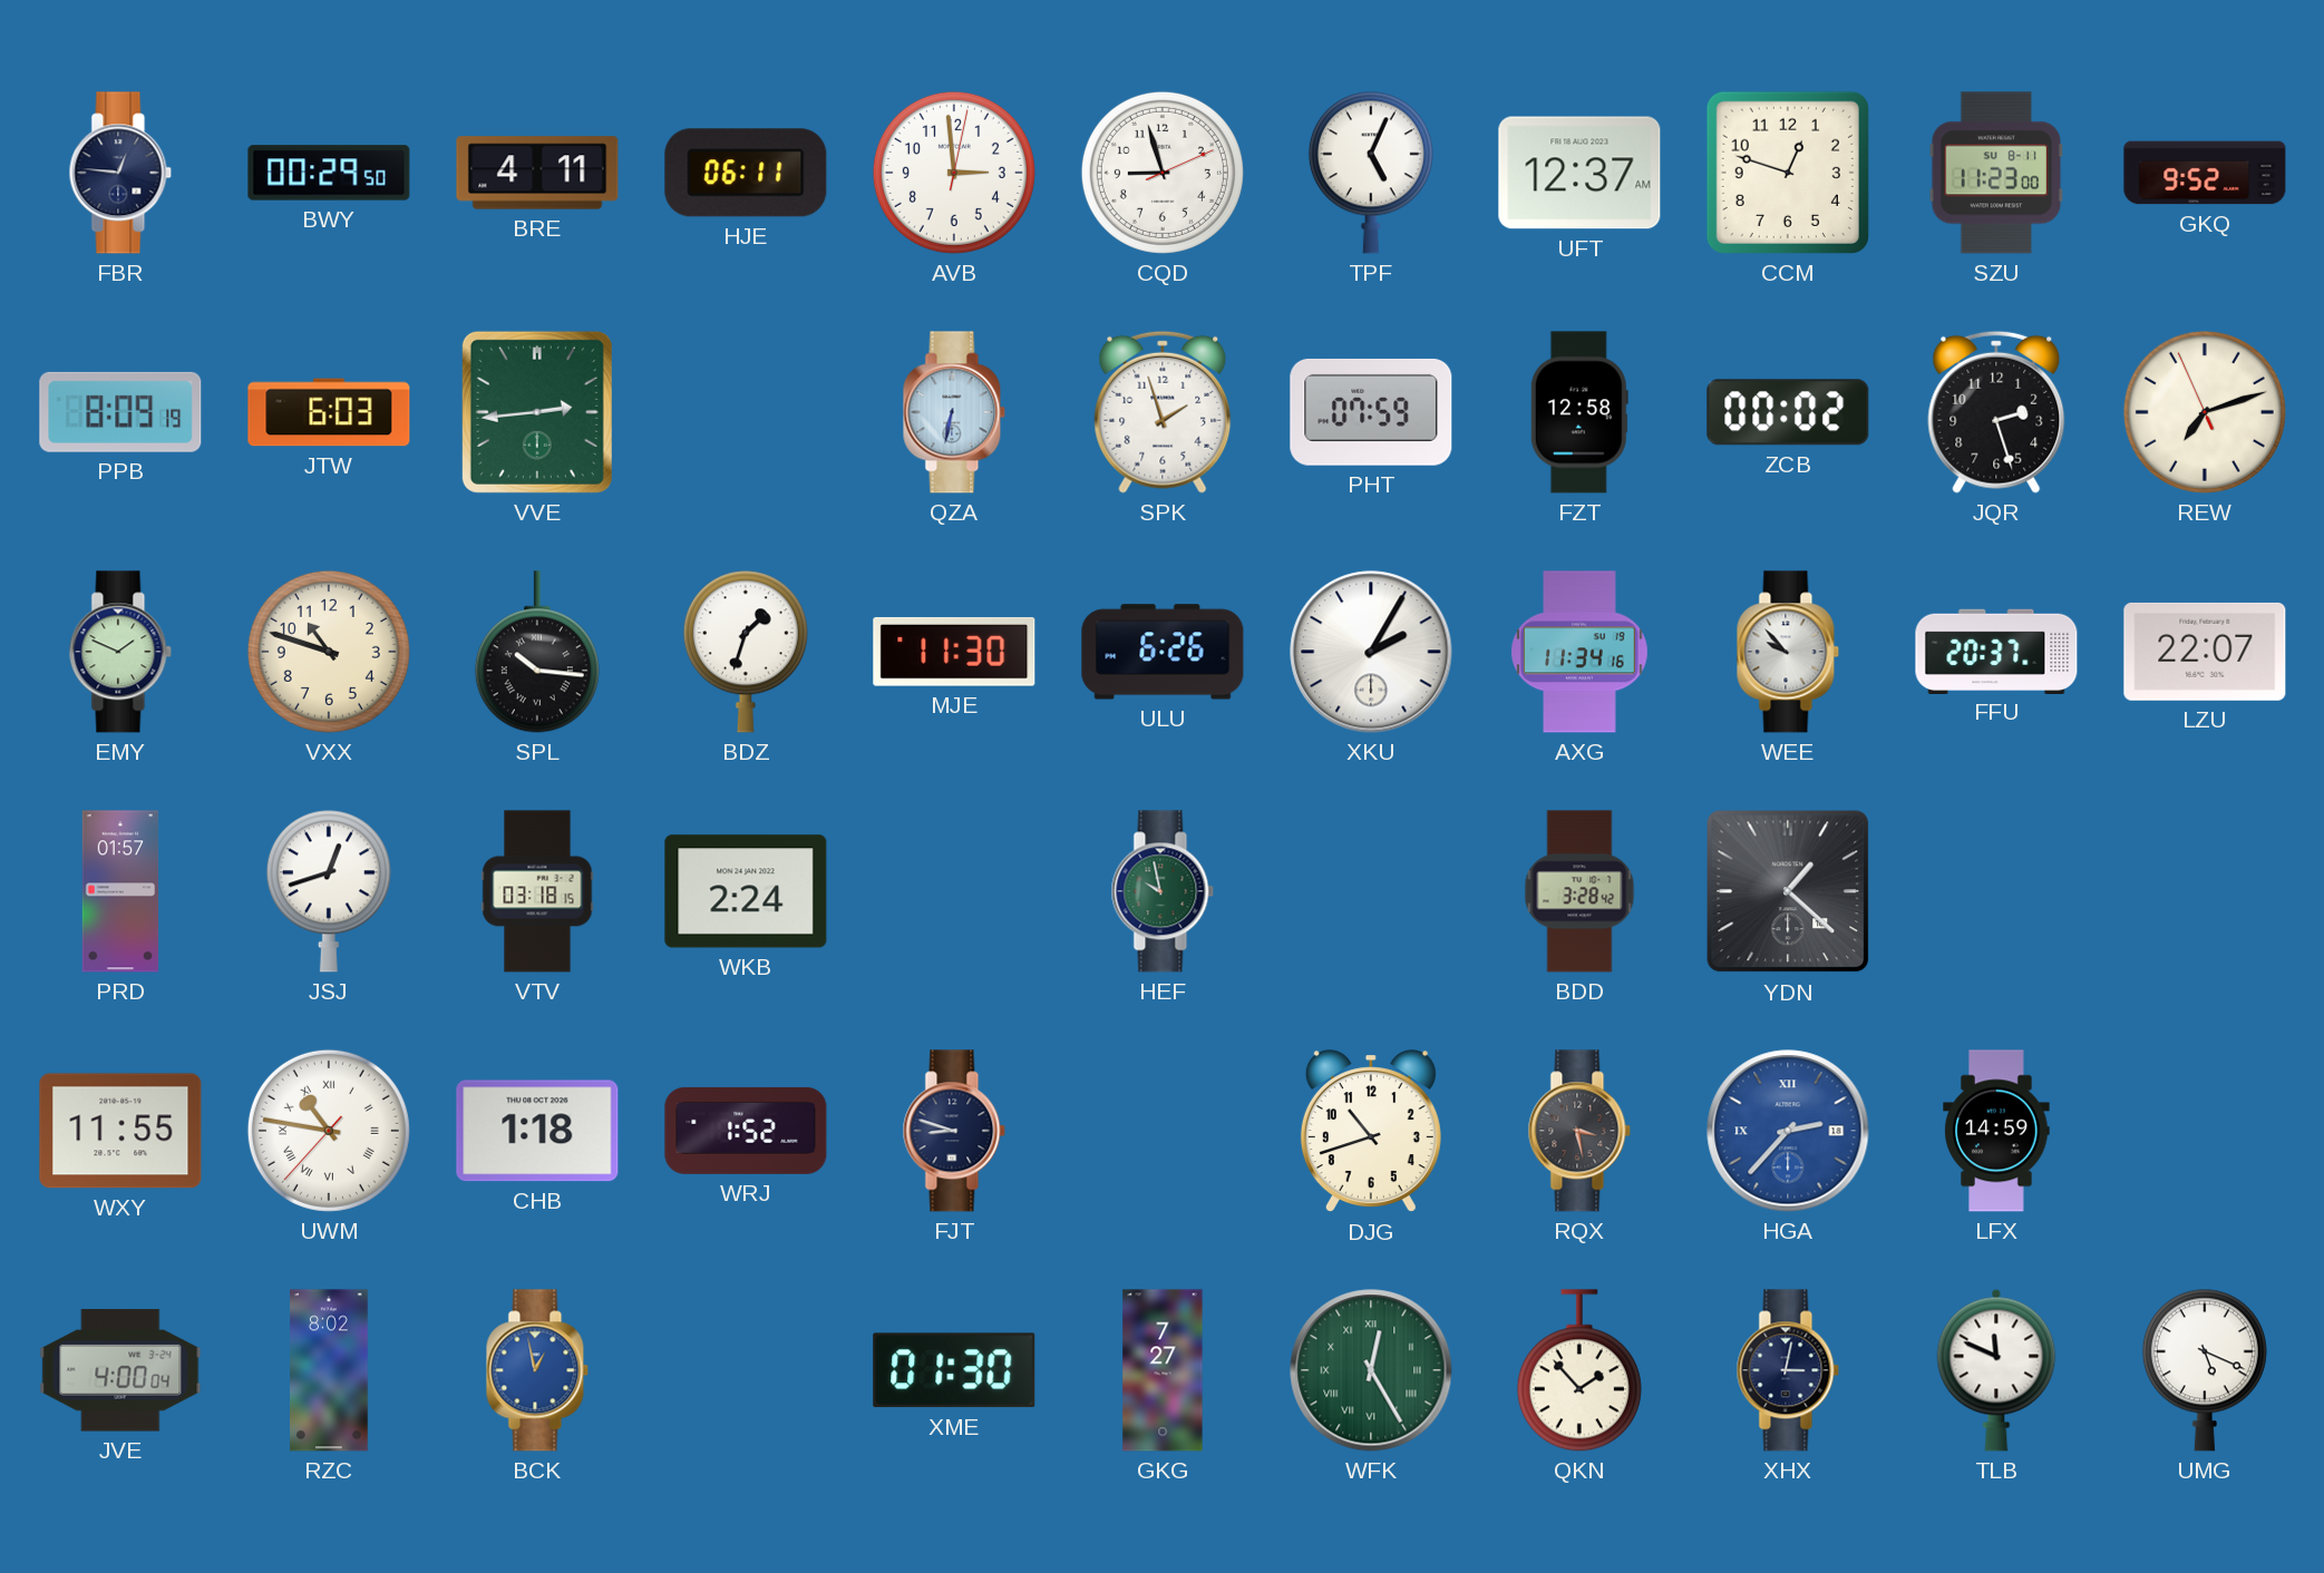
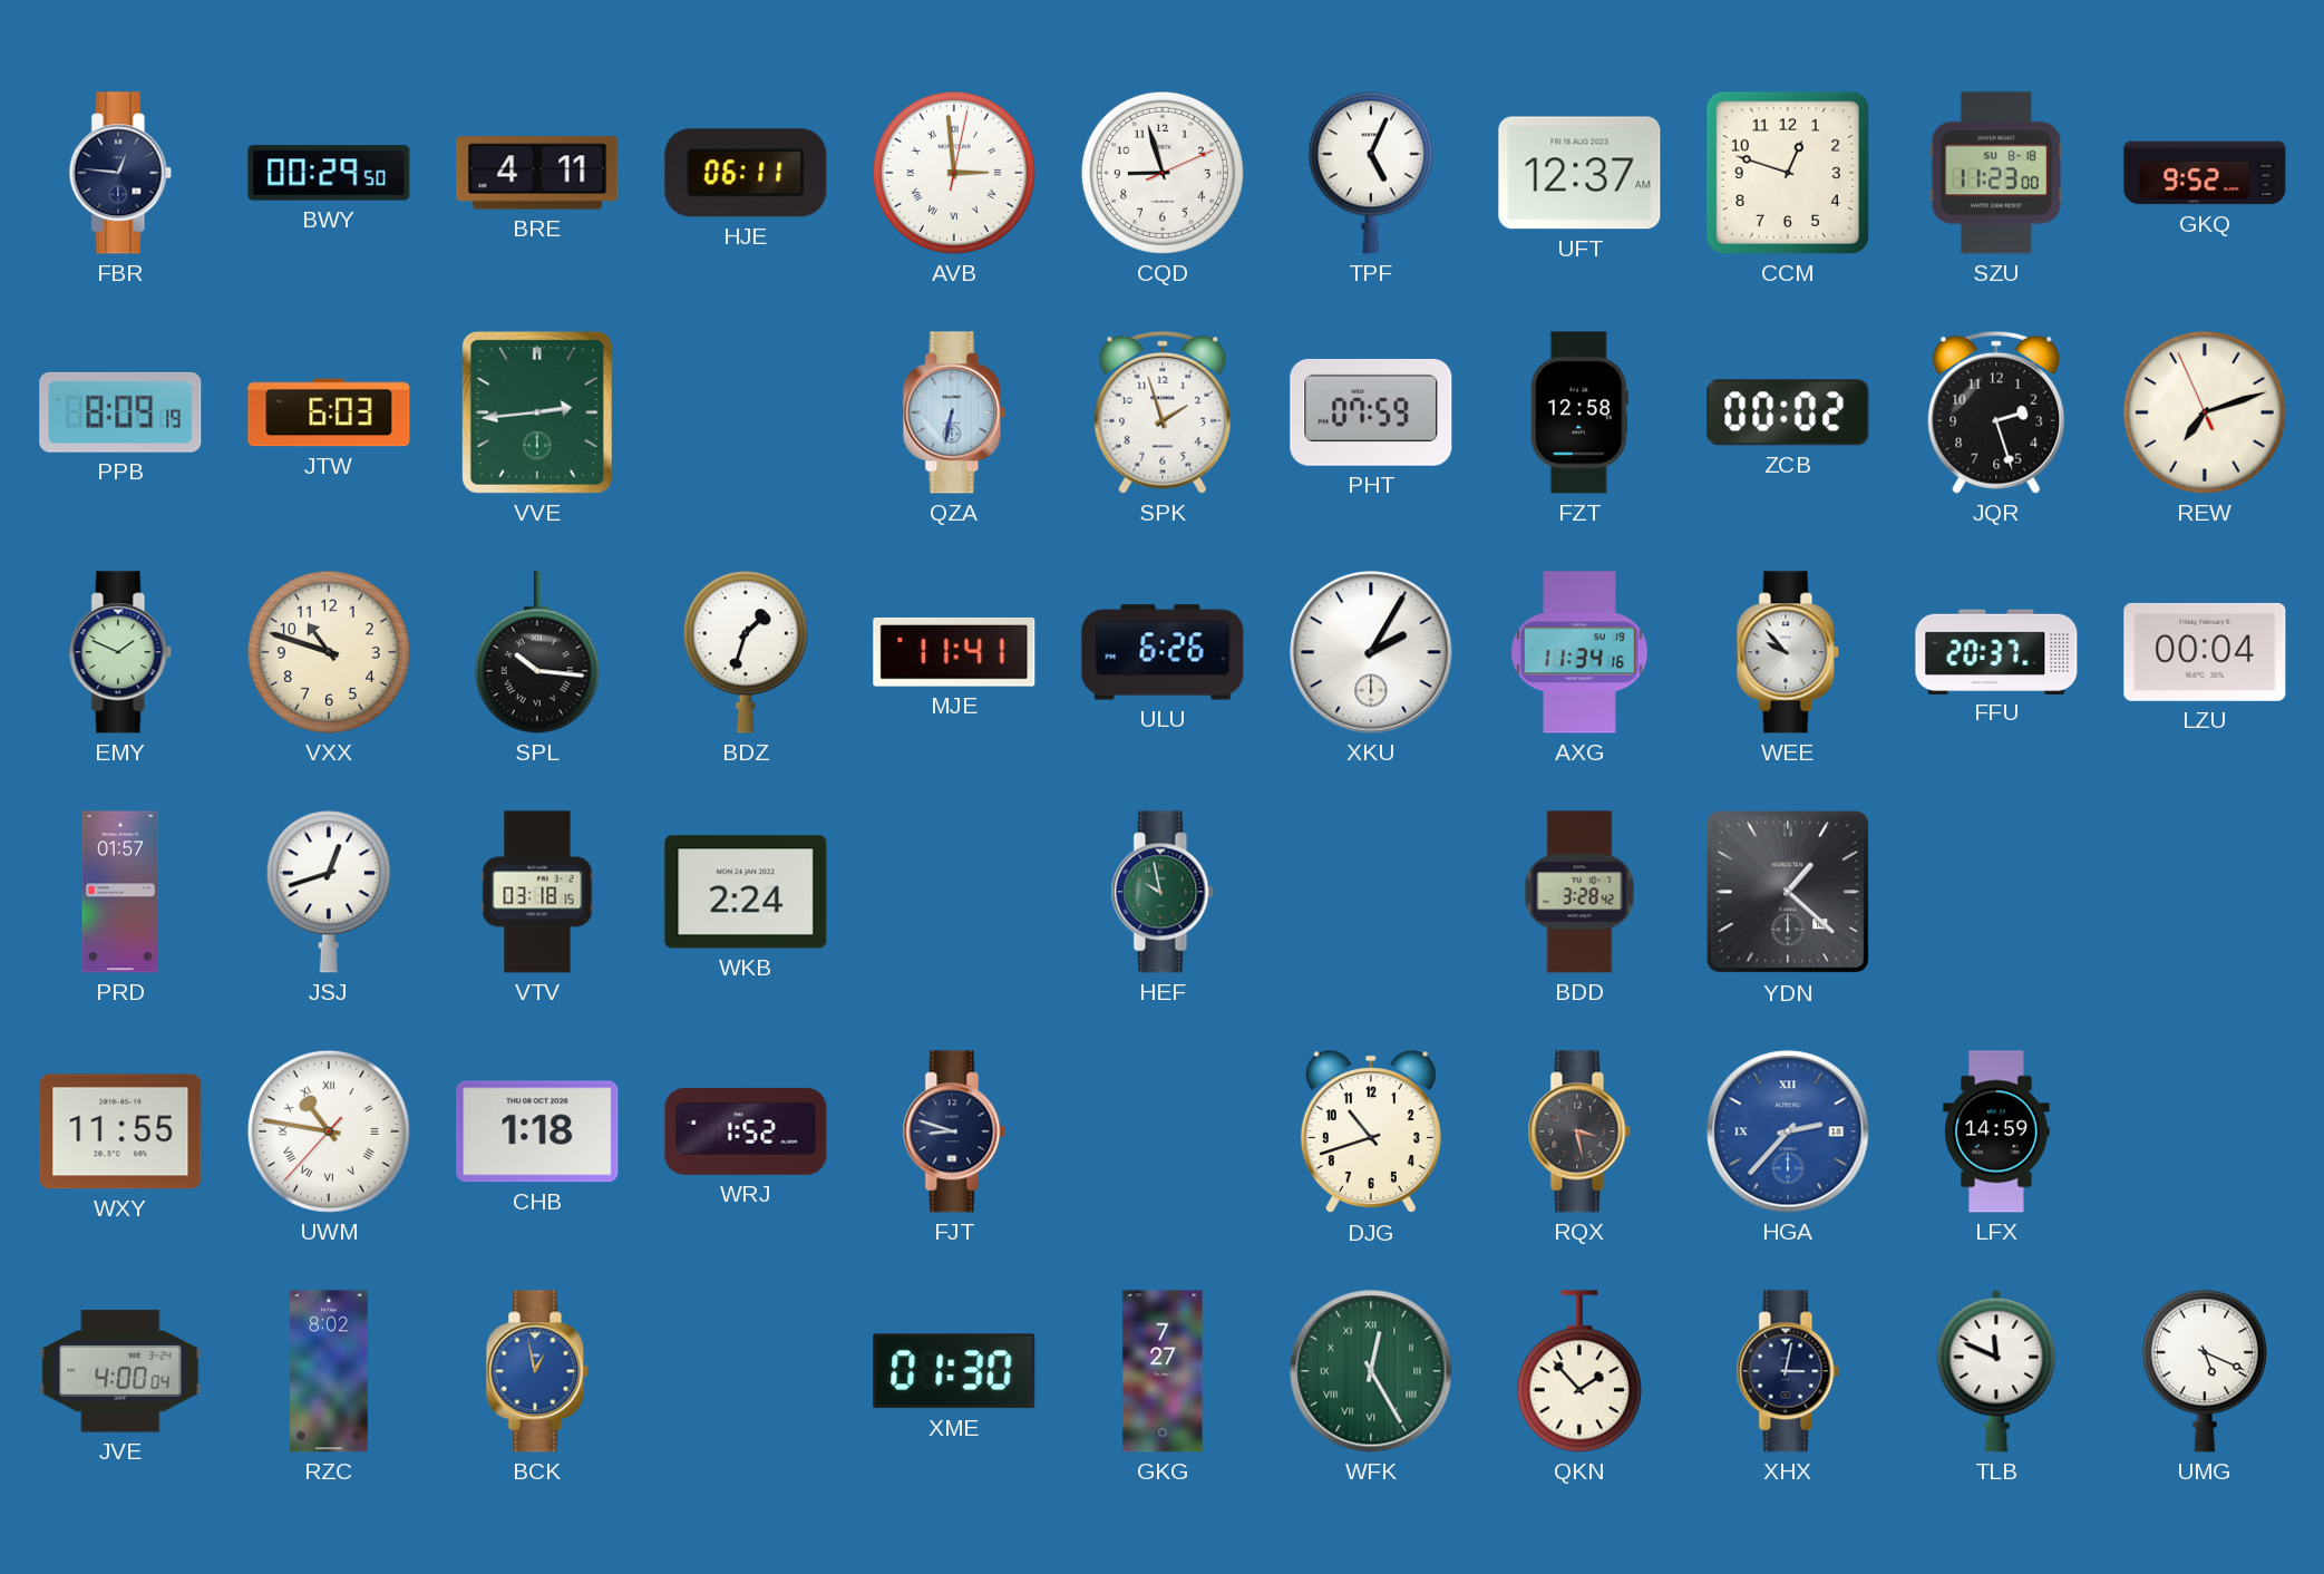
AVB numerals: Arabic -> Roman
SZU date: SU 8-11 -> SU 8-18
MJE: 11:30 -> 11:41
LZU: 22:07 -> 00:04
